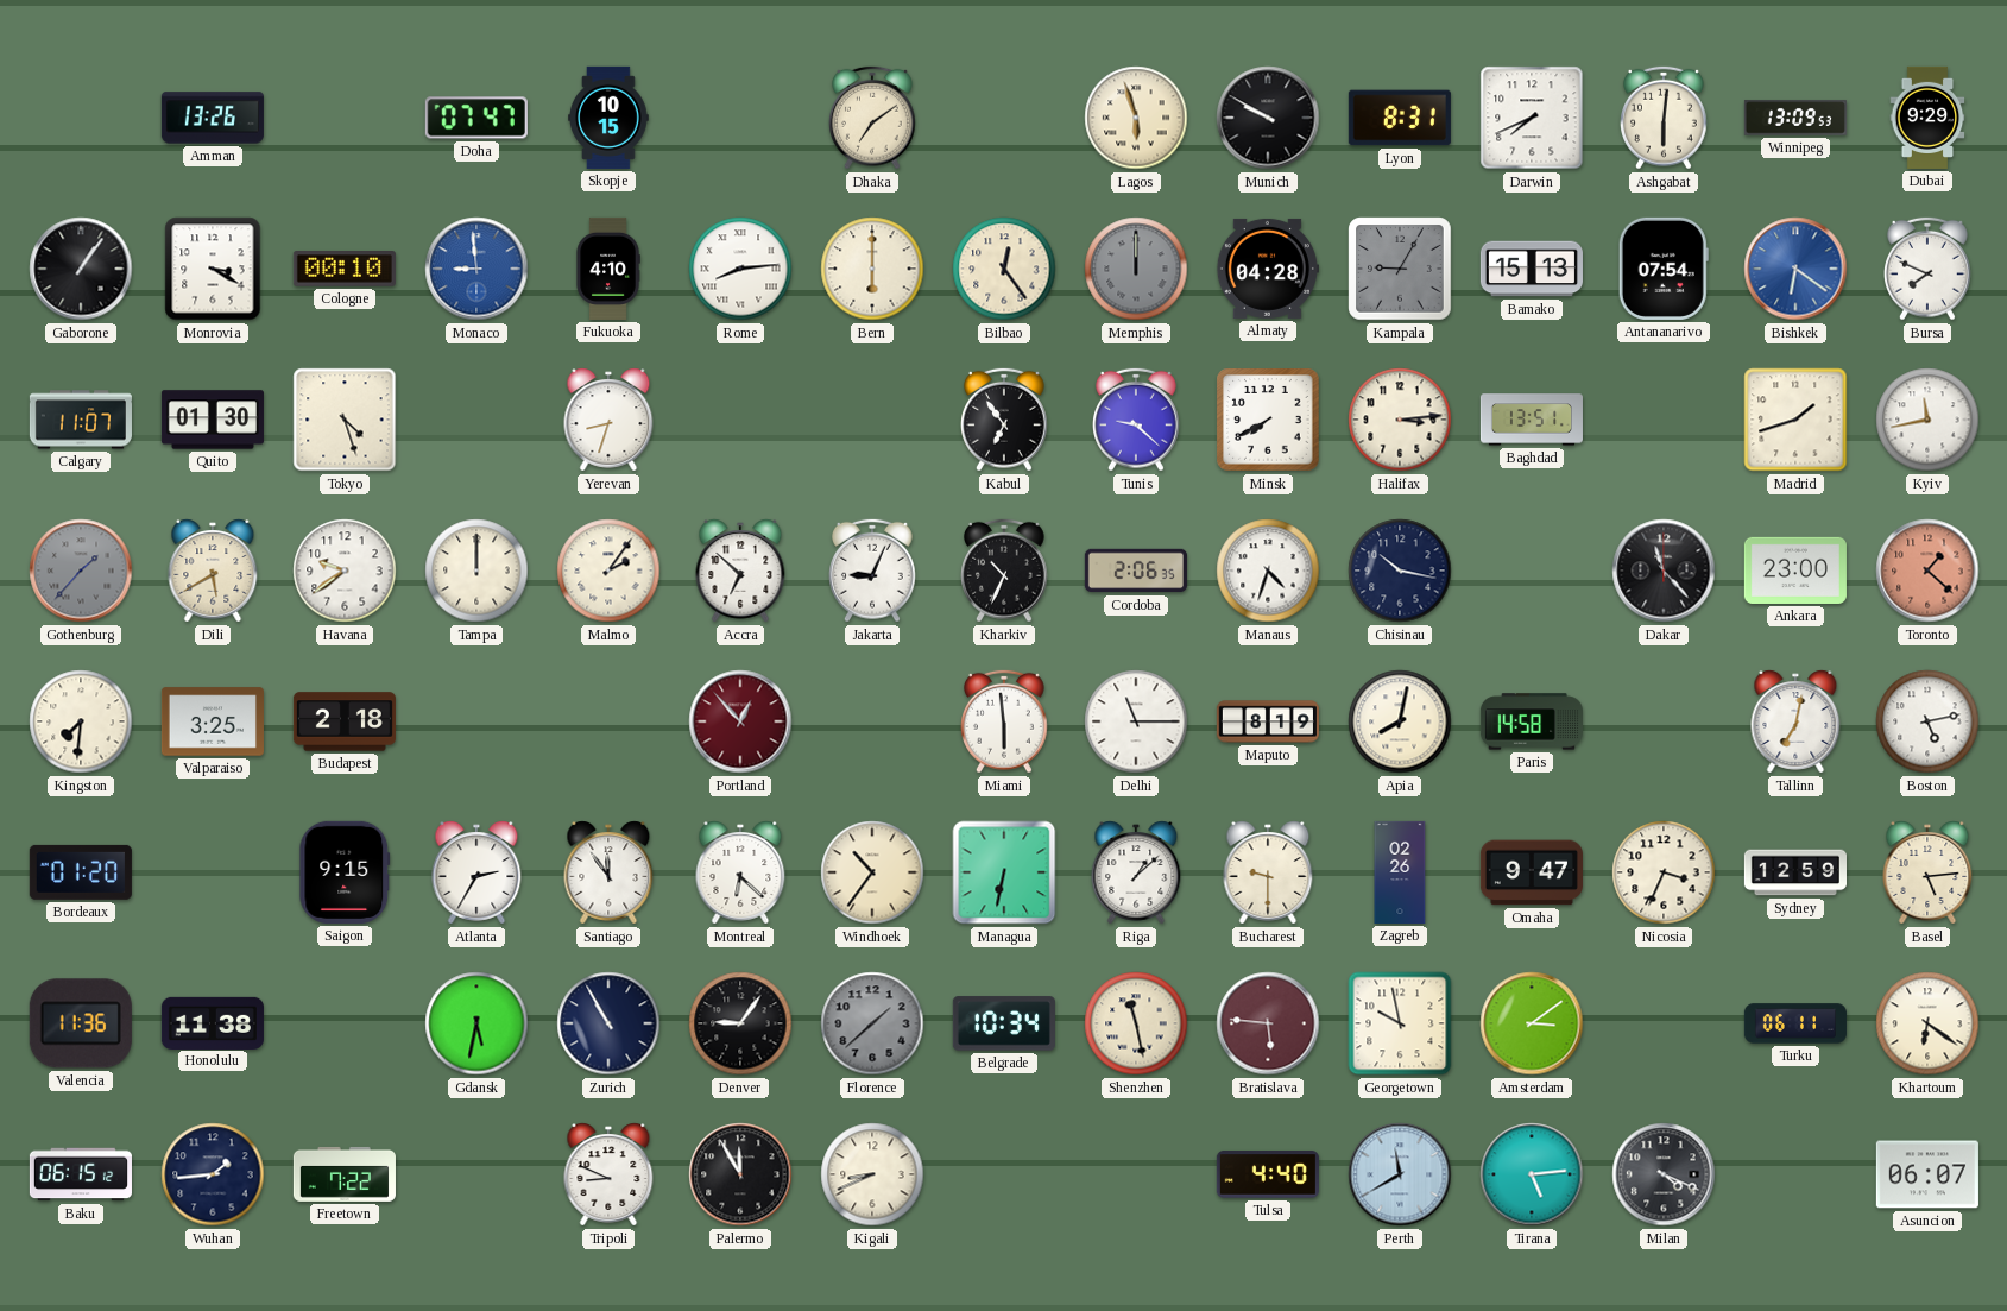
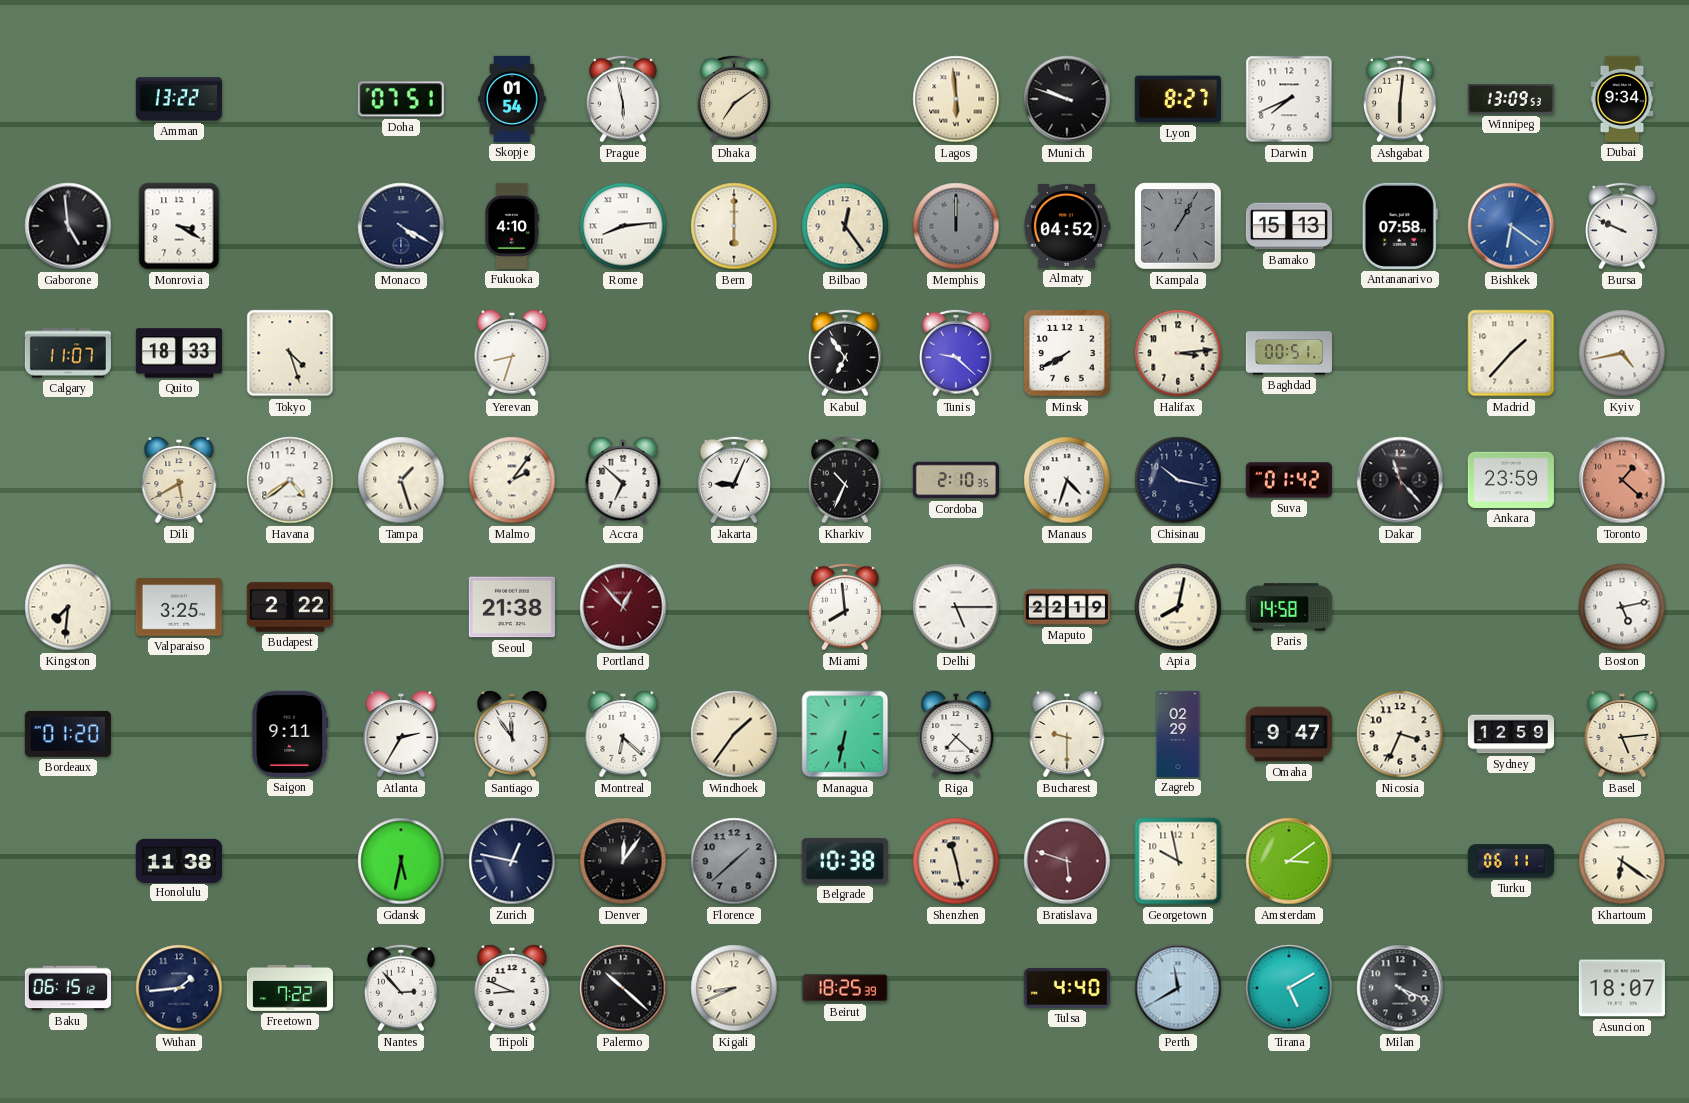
Amman: 13:26 -> 13:22
Doha: 07:47 -> 07:51
Skopje: 10:15 -> 01:54
Prague: none -> 5:58
Lagos: 5:57 -> 5:59
Munich: 9:50 -> 9:48
Lyon: 8:31 -> 8:27
Dubai: 9:29 -> 9:34
Gaborone: 1:06 -> 4:59
Cologne: 00:10 -> none
Monaco: 8:59 -> 4:20
Monaco dial: blue -> navy
Almaty: 04:28 -> 04:52
Kampala: 9:05 -> 1:05
Antananarivo: 07:54 -> 07:58
Bursa: 7:49 -> 9:49
Quito: 01:30 -> 18:33
Baghdad: 13:51 -> 00:51
Madrid: 1:42 -> 1:37
Kyiv: 11:43 -> 4:43
Gothenburg: 1:37 -> none
Havana: 9:39 -> 4:39
Tampa: 12:00 -> 1:27
Cordoba: 2:06 -> 2:10
Suva: none -> 01:42
Ankara: 23:00 -> 23:59
Budapest: 2:18 -> 2:22
Seoul: none -> 21:38
Miami: 5:59 -> 7:59
Delhi: 11:15 -> 5:15
Maputo: 8:19 -> 22:19
Tallinn: 7:02 -> none
Saigon: 9:15 -> 9:11
Windhoek: 10:36 -> 1:36
Riga: 1:08 -> 7:22
Zagreb: 02:26 -> 02:29
Valencia: 11:36 -> none
Zurich: 10:55 -> 12:47
Denver: 9:06 -> 12:06
Belgrade: 10:34 -> 10:38
Bratislava: 5:46 -> 5:48
Nantes: none -> 2:53
Palermo: 11:55 -> 10:22
Beirut: none -> 18:25
Tirana: 5:14 -> 5:10
Asuncion: 06:07 -> 18:07
